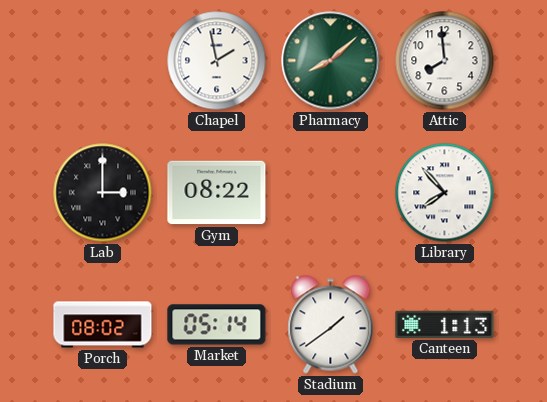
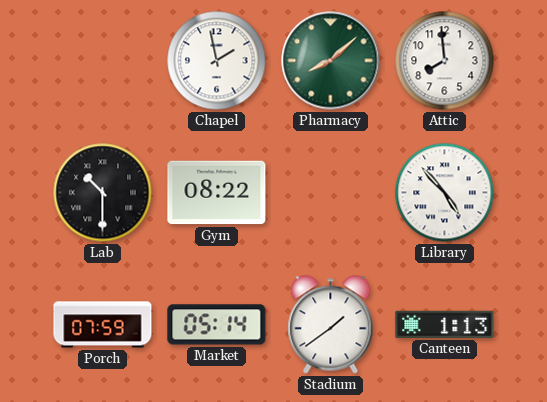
Lab: 3:00 -> 10:30
Library: 7:53 -> 4:53
Porch: 08:02 -> 07:59
